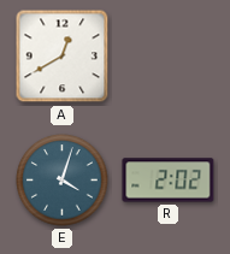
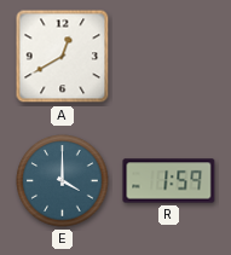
E: 4:03 -> 4:00
R: 2:02 -> 1:59
